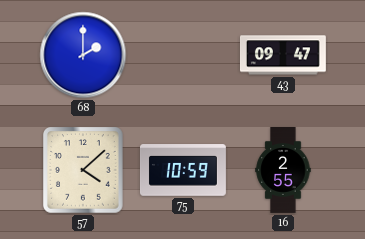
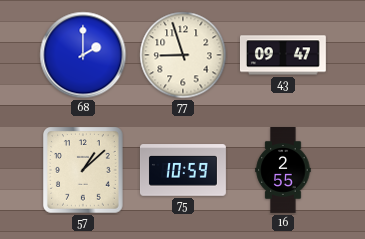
77: none -> 8:57
57: 4:08 -> 1:08
